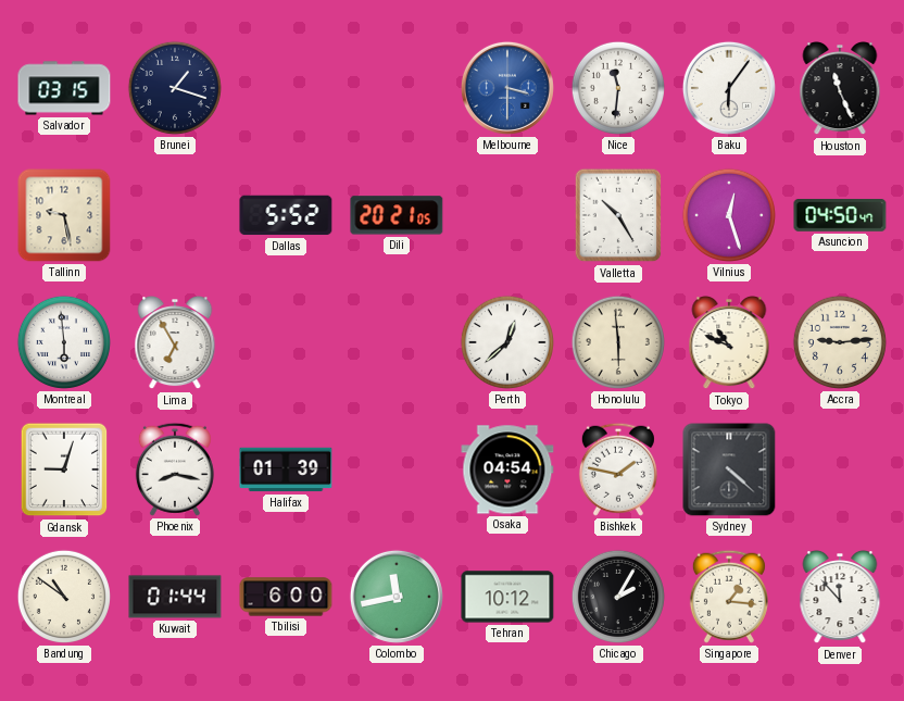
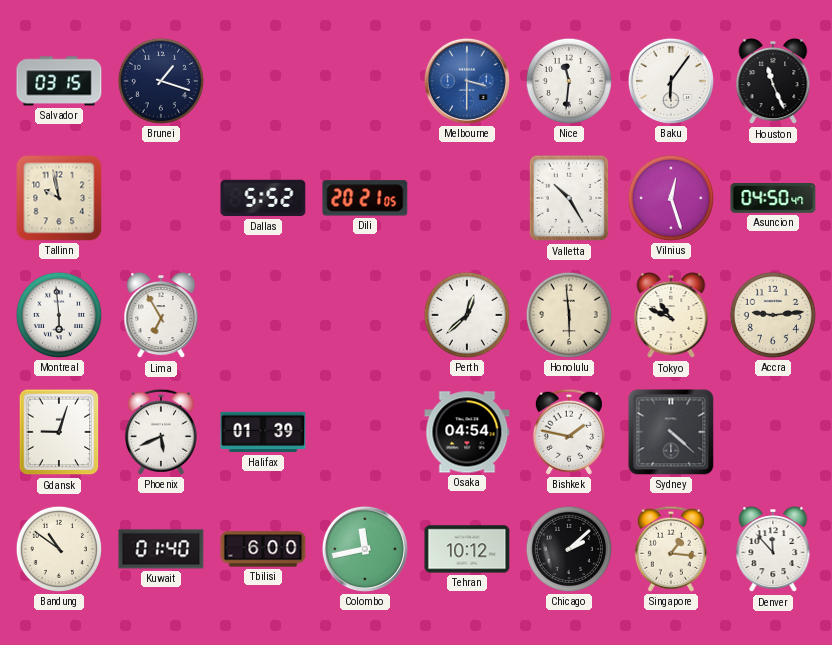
Tallinn: 9:28 -> 9:58
Phoenix: 8:17 -> 5:41
Kuwait: 01:44 -> 01:40
Chicago: 2:05 -> 2:08
